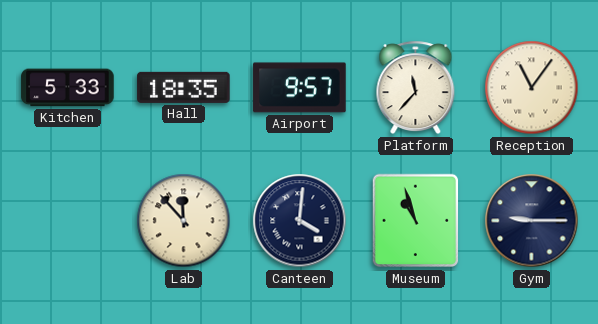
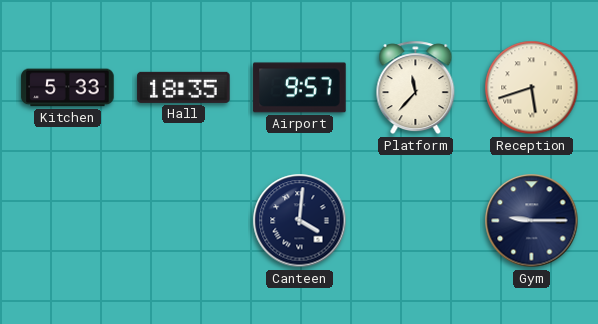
Reception: 11:06 -> 5:42
Lab: 11:53 -> none
Museum: 10:57 -> none
